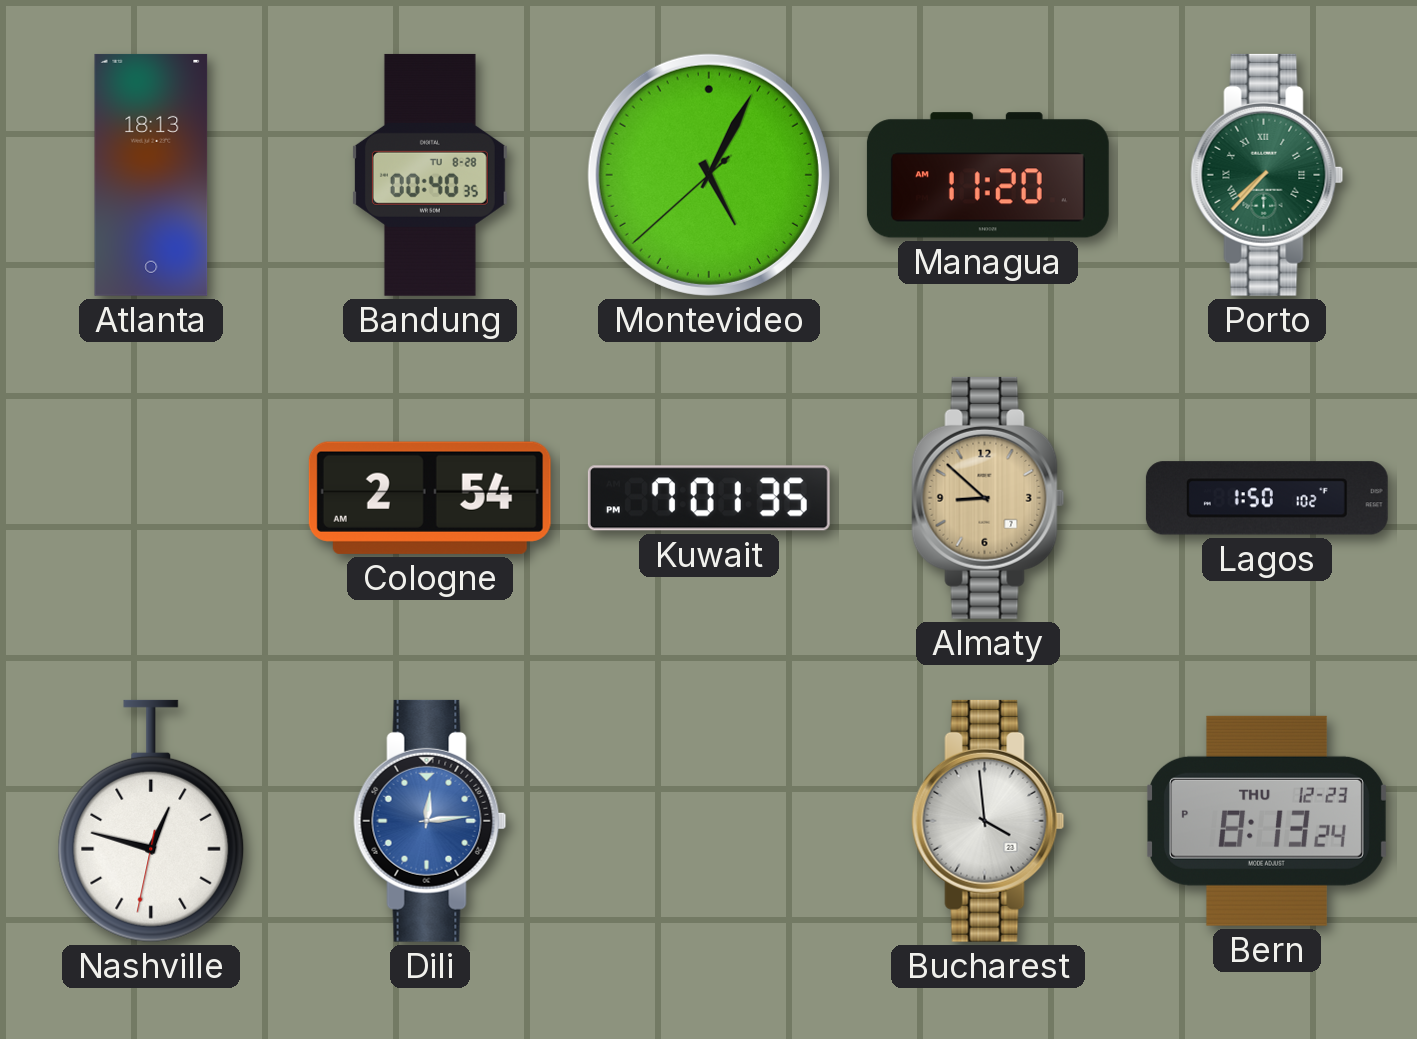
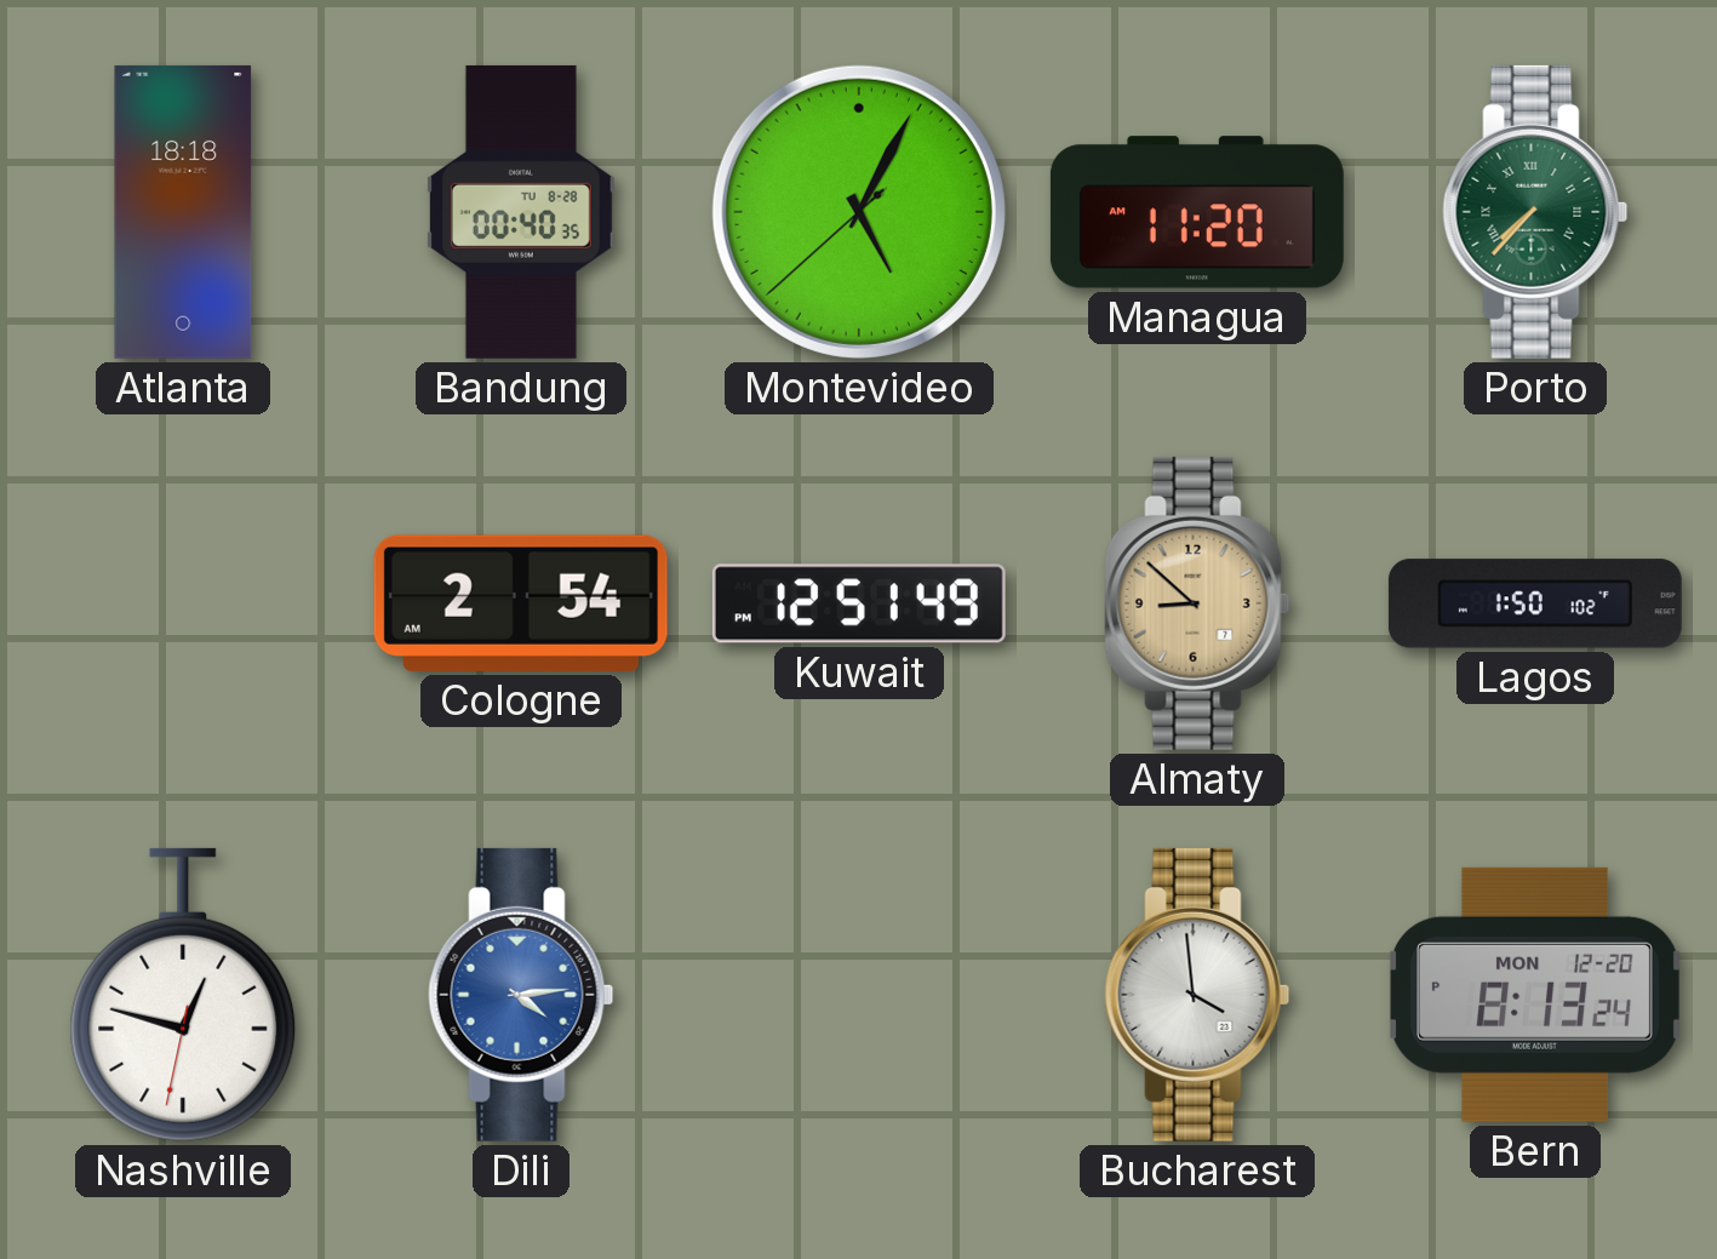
Atlanta: 18:13 -> 18:18
Kuwait: 7:01 -> 12:51
Dili: 12:14 -> 4:14
Bern date: THU 12-23 -> MON 12-20
